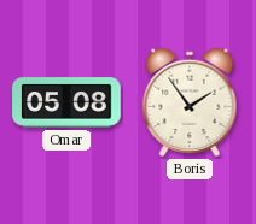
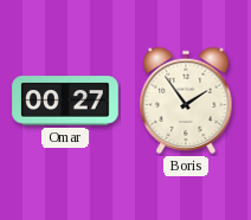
Omar: 05:08 -> 00:27
